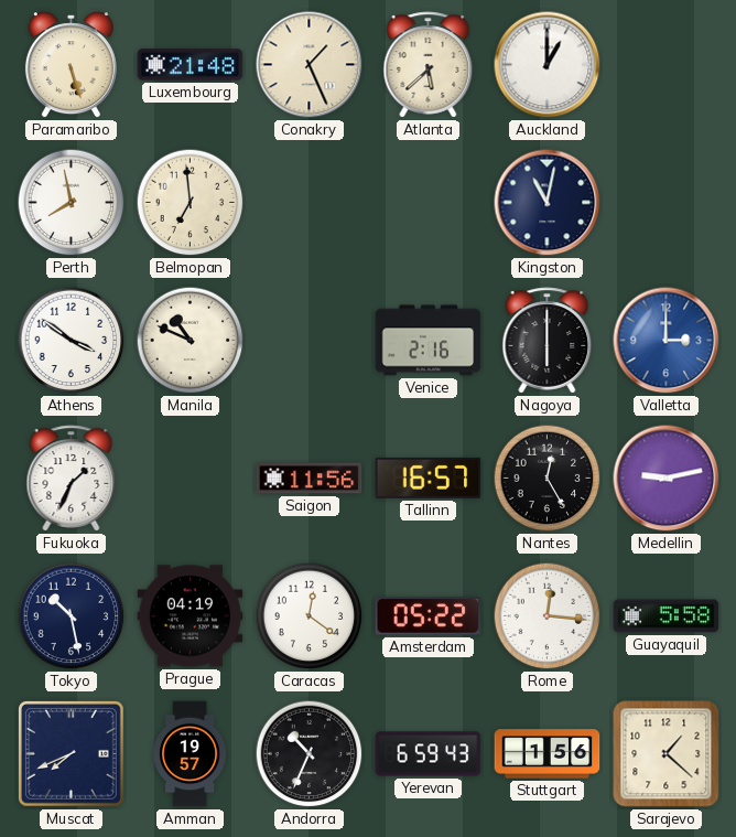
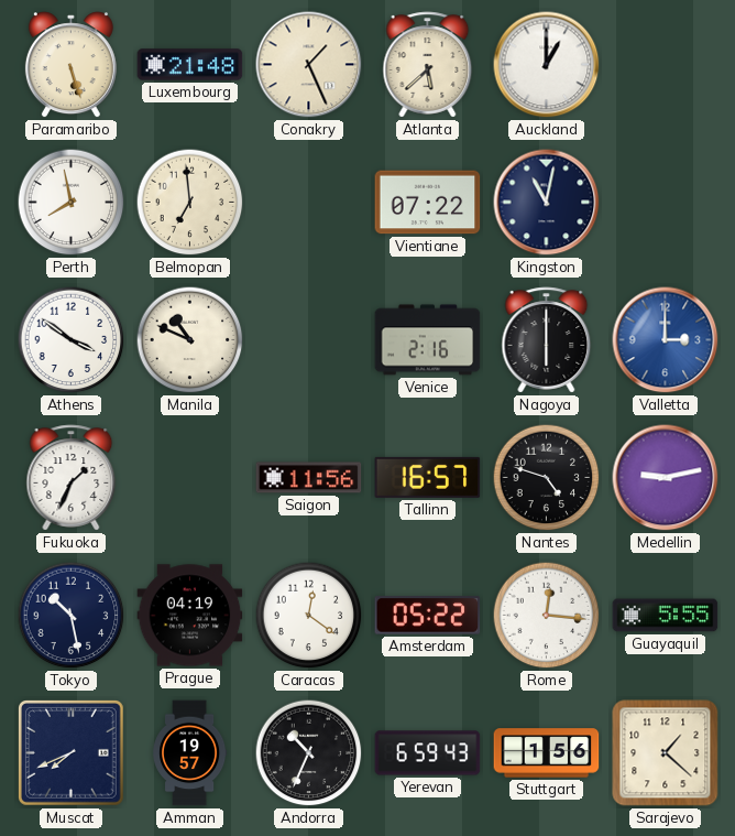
Vientiane: none -> 07:22
Nantes: 12:25 -> 4:48
Guayaquil: 5:58 -> 5:55
